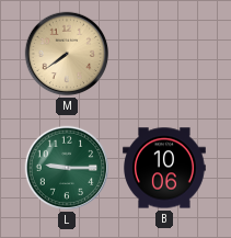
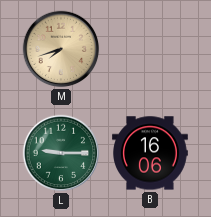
M: 7:39 -> 7:42
B: 10:06 -> 16:06
